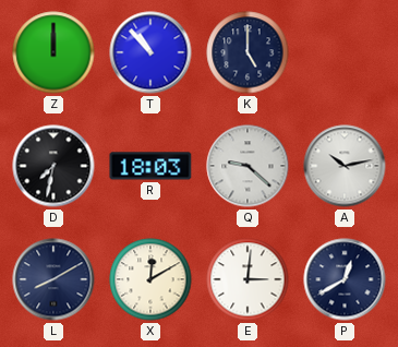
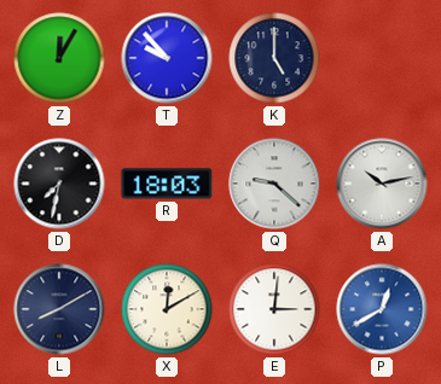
Z: 12:00 -> 12:05
T: 10:53 -> 9:53
P dial: navy -> blue
